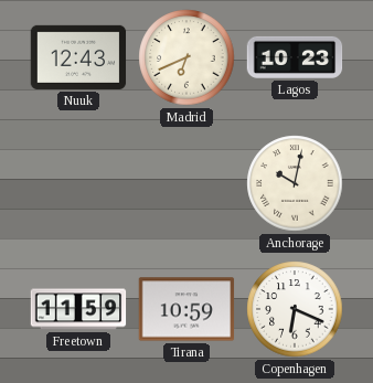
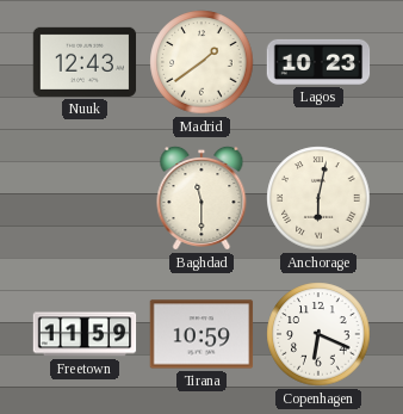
Madrid: 6:41 -> 1:39
Baghdad: none -> 11:30
Anchorage: 10:02 -> 6:02
